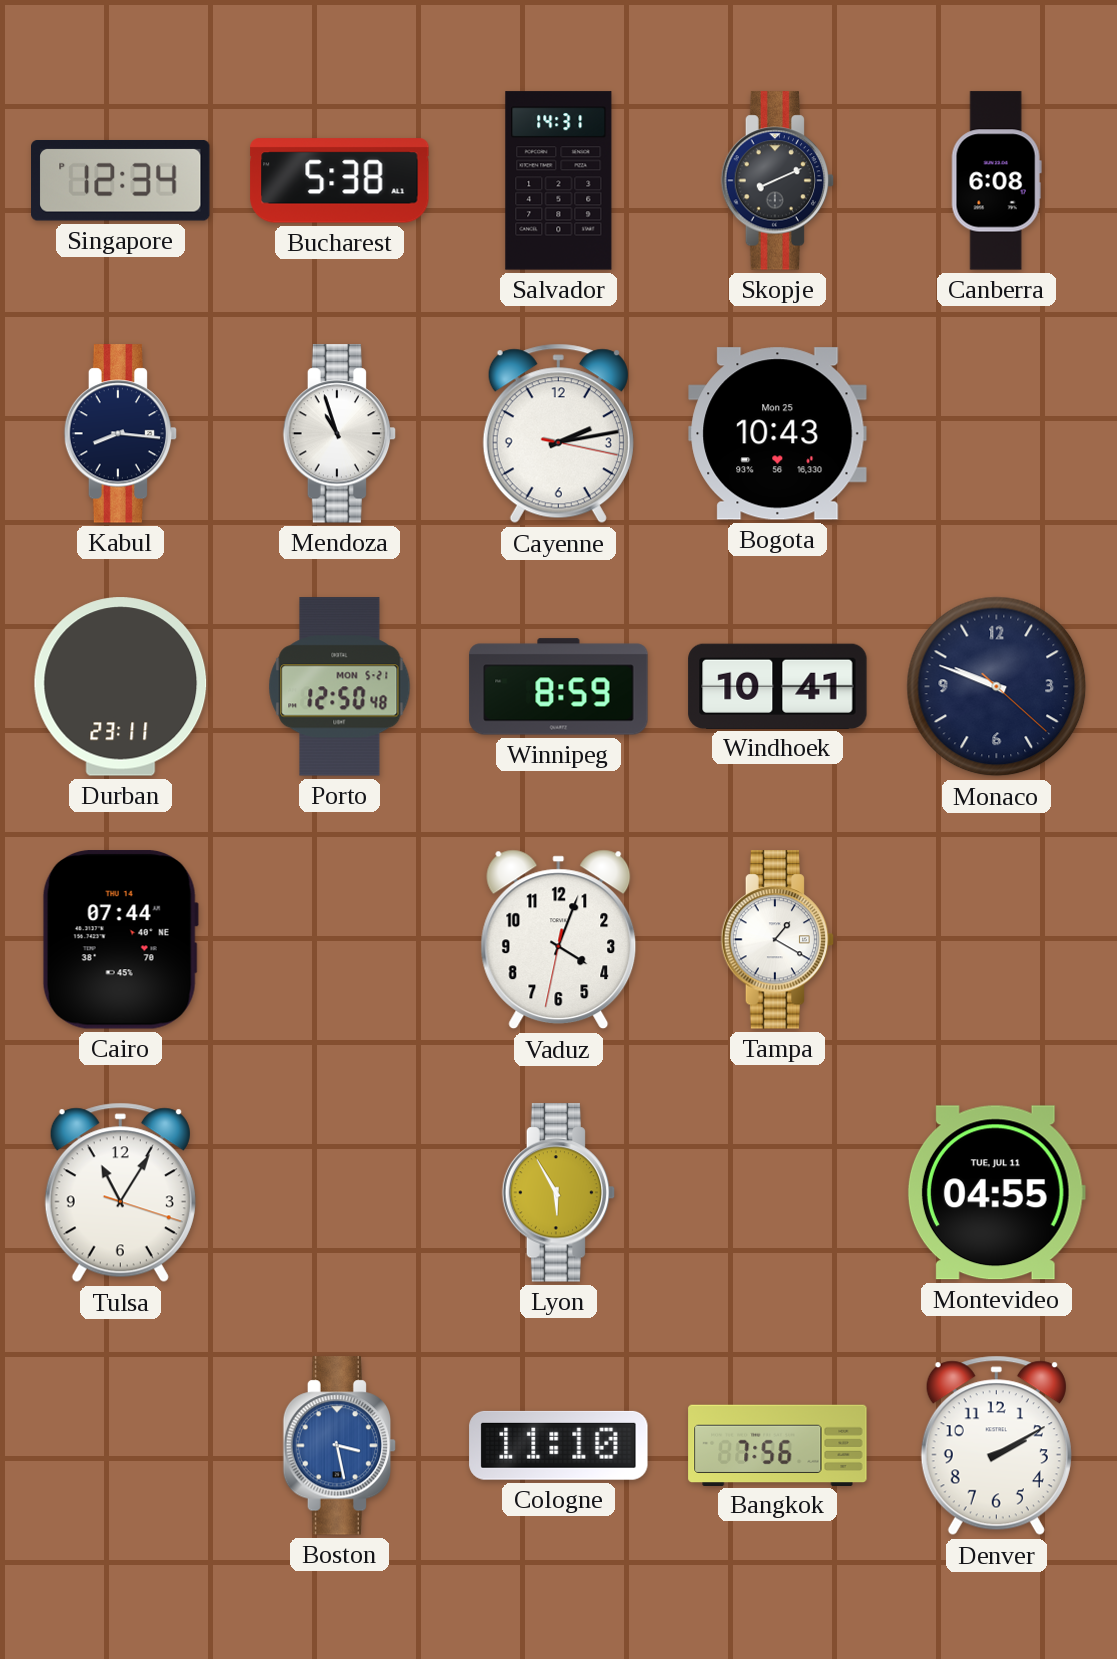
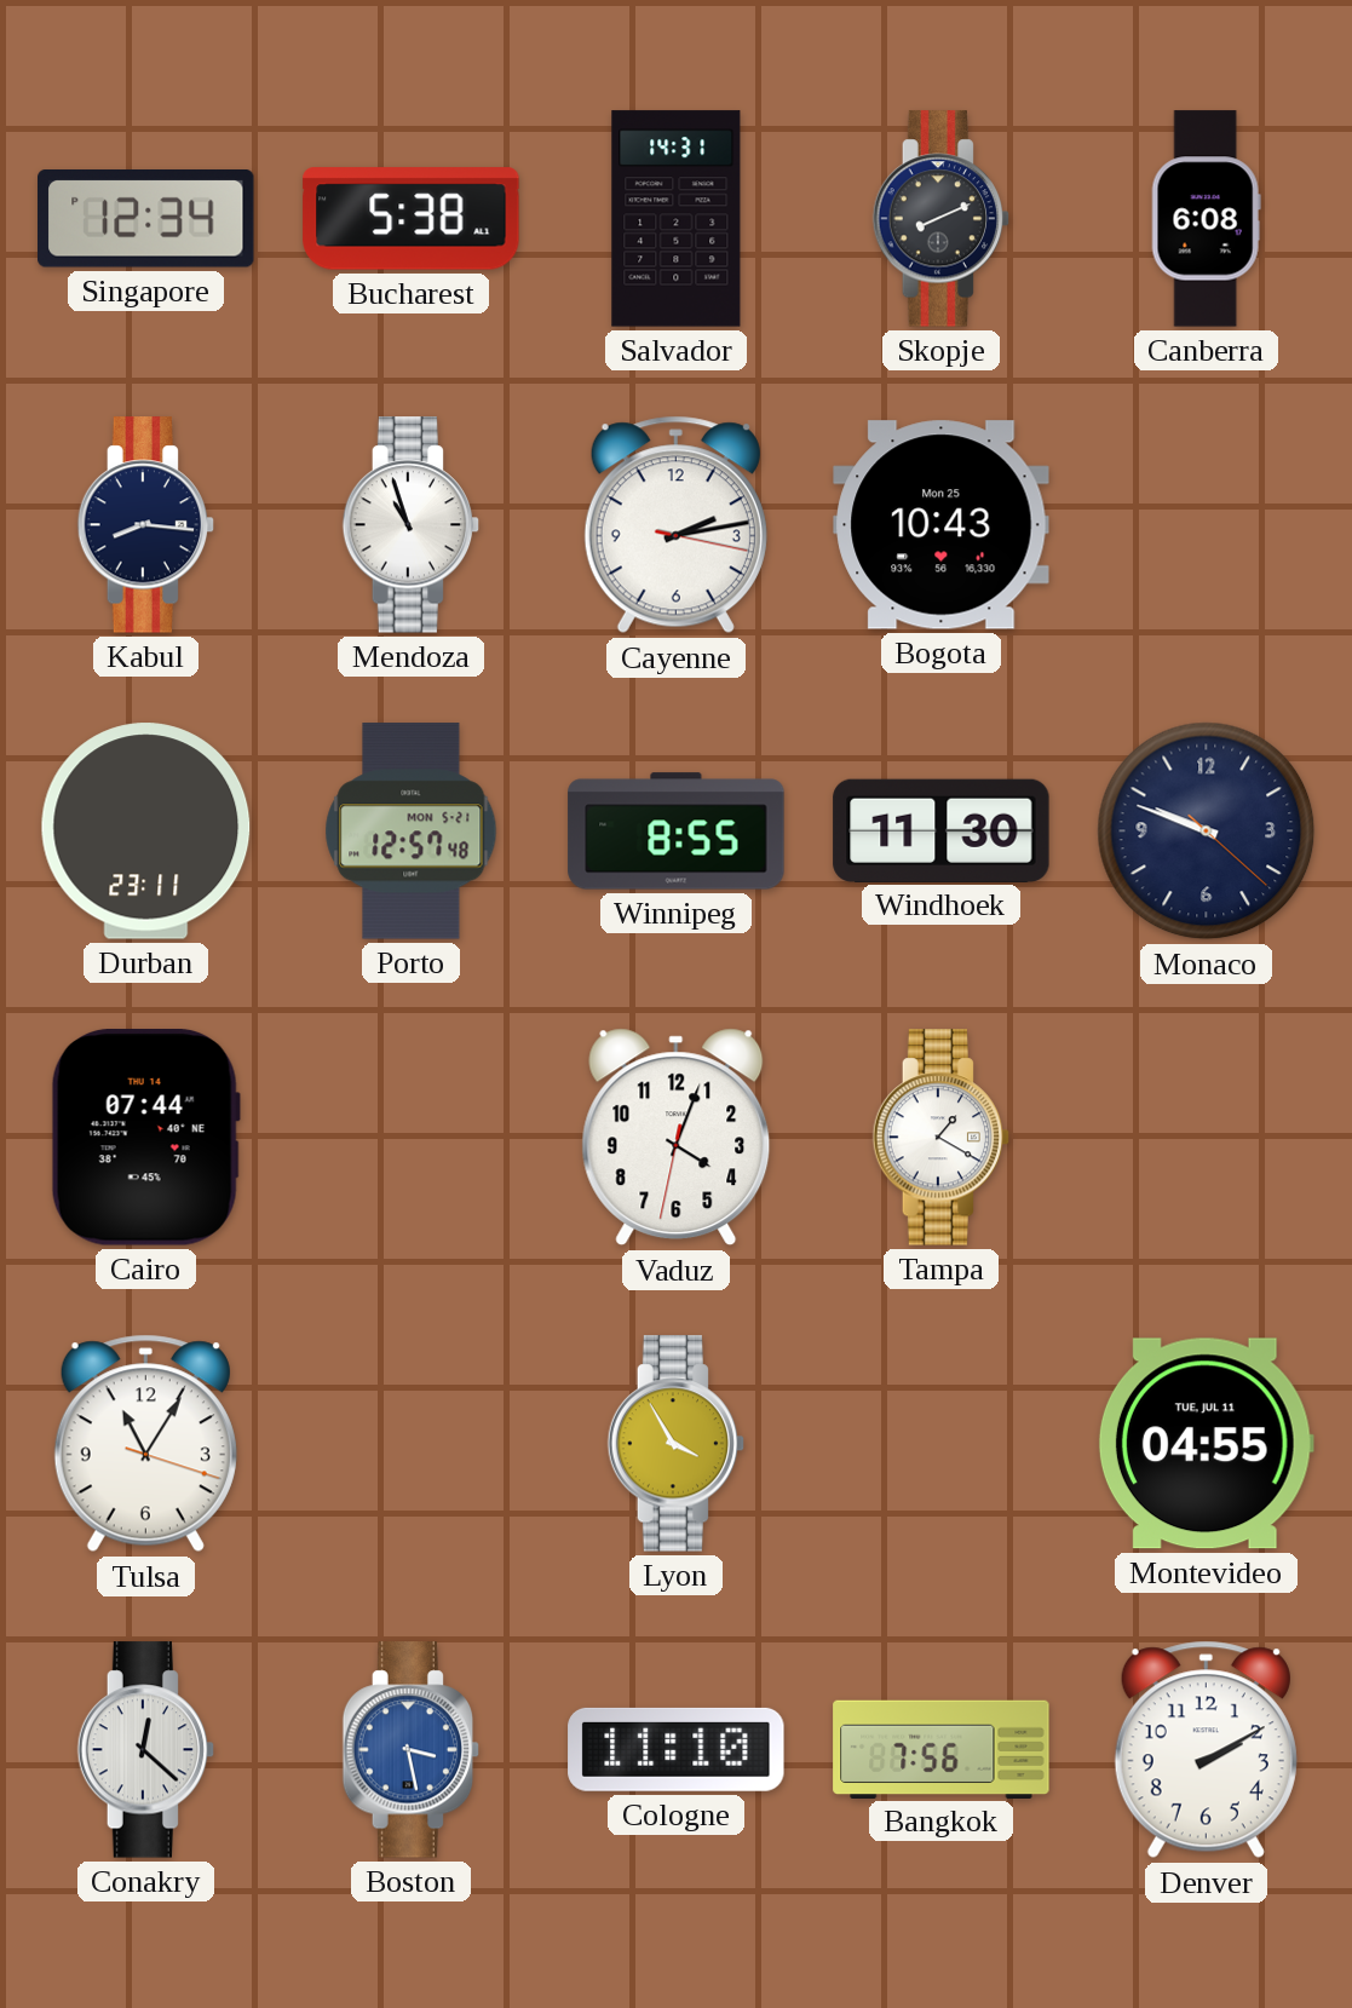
Porto: 12:50 -> 12:57
Winnipeg: 8:59 -> 8:55
Windhoek: 10:41 -> 11:30
Lyon: 5:55 -> 3:55
Conakry: none -> 12:22
